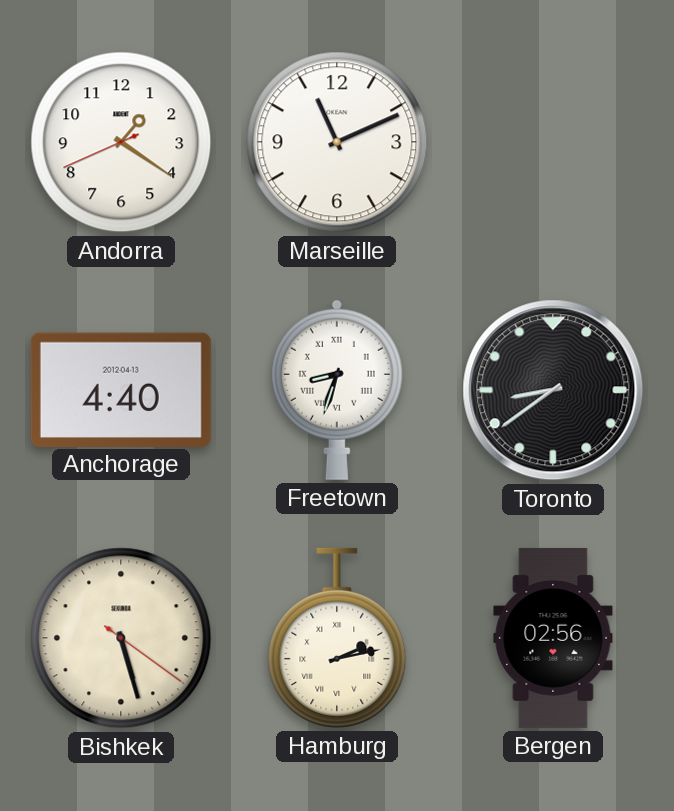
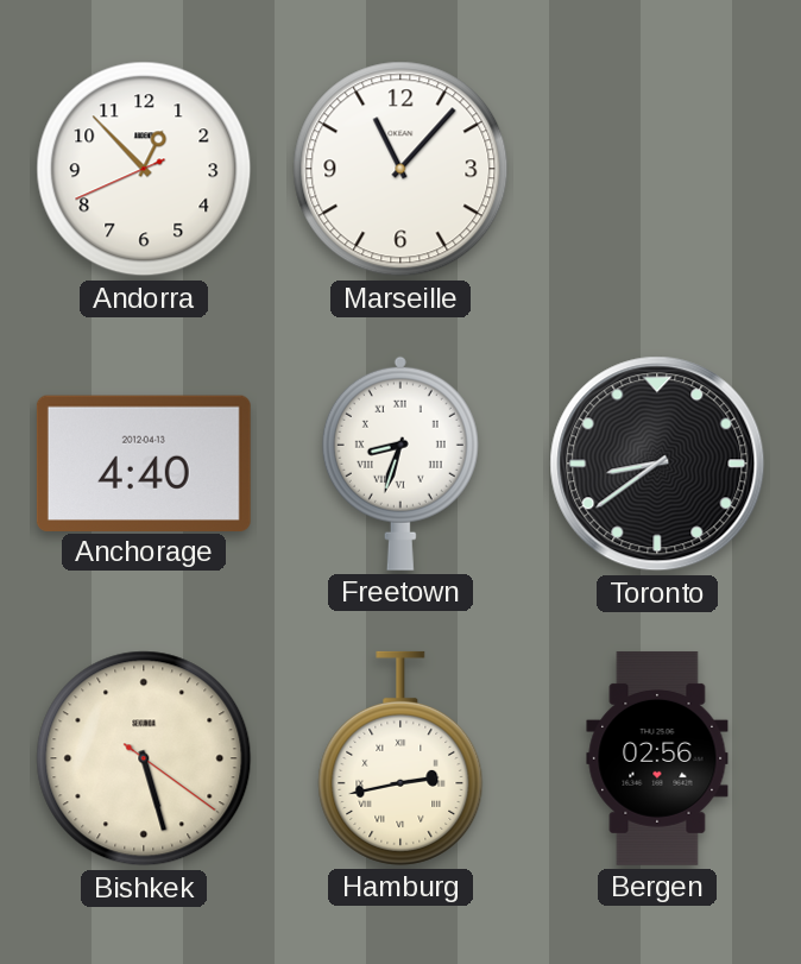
Andorra: 1:20 -> 12:52
Marseille: 11:11 -> 11:07
Hamburg: 2:13 -> 2:43
